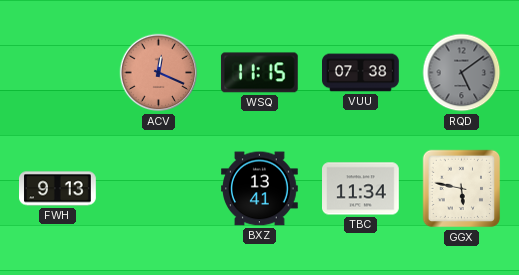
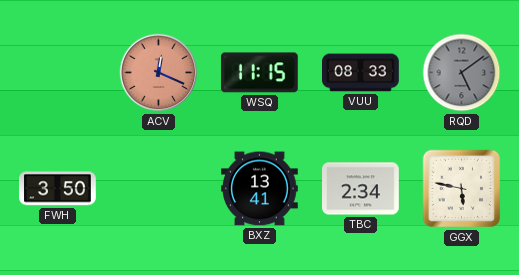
VUU: 07:38 -> 08:33
FWH: 9:13 -> 3:50
TBC: 11:34 -> 2:34
